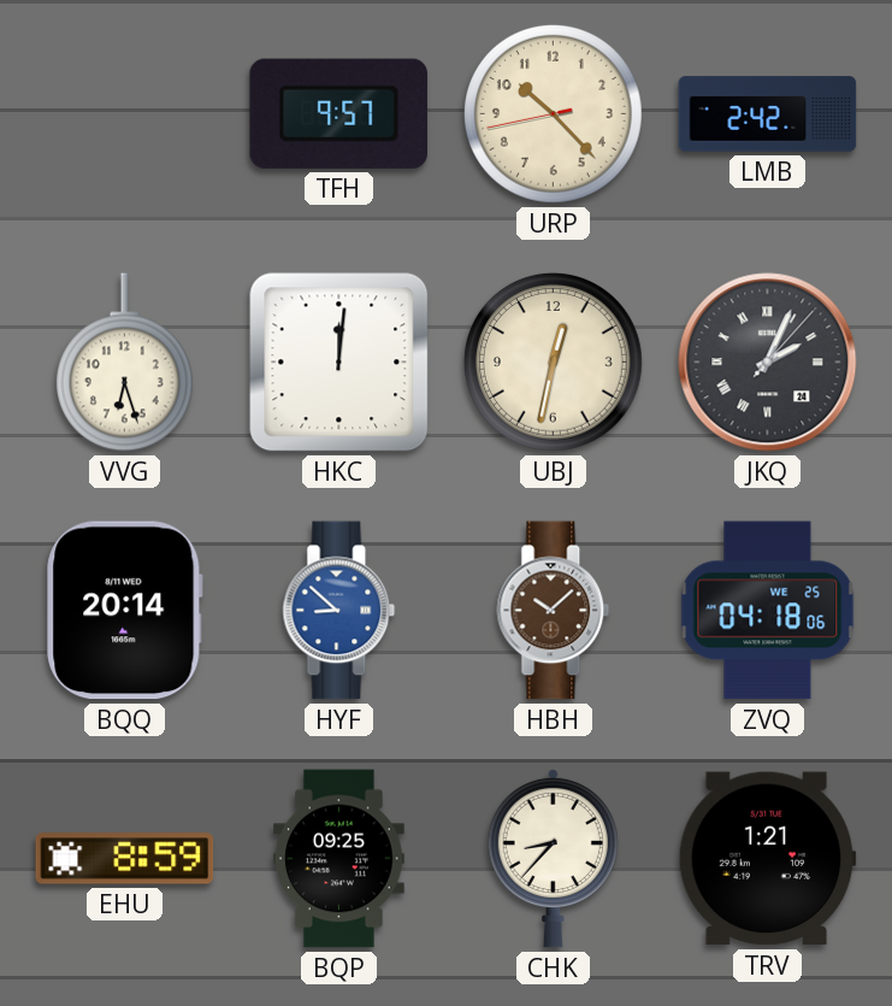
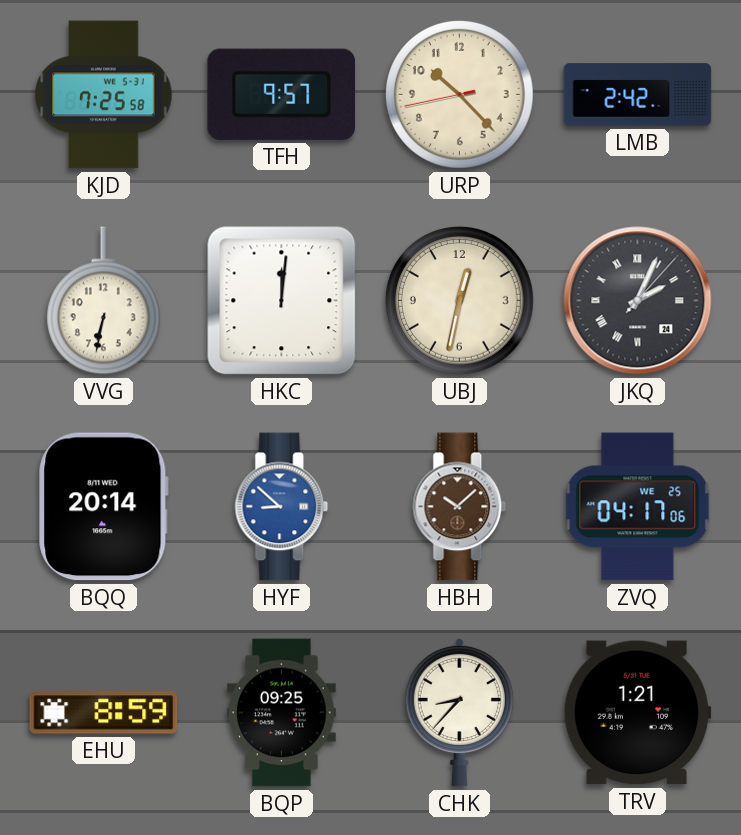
KJD: none -> 7:25
VVG: 6:27 -> 6:32
ZVQ: 04:18 -> 04:17
